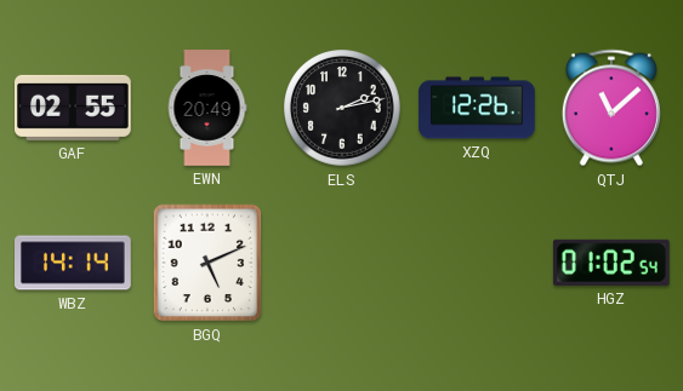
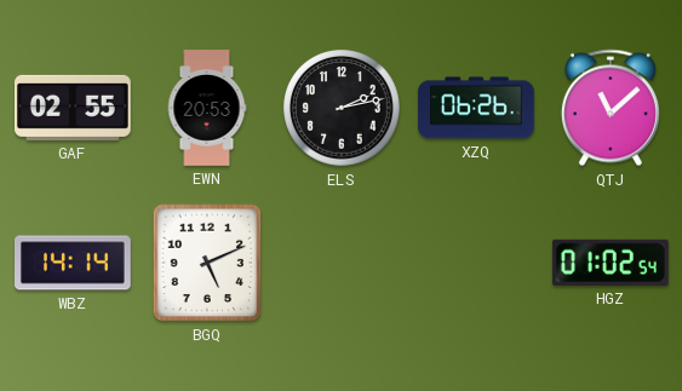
EWN: 20:49 -> 20:53
XZQ: 12:26 -> 06:26
